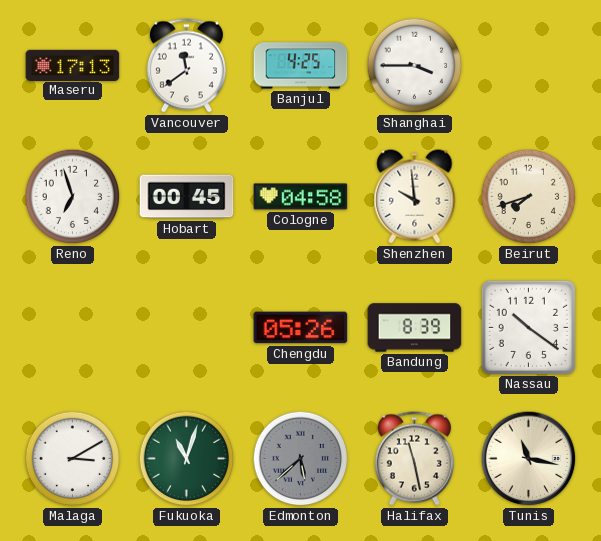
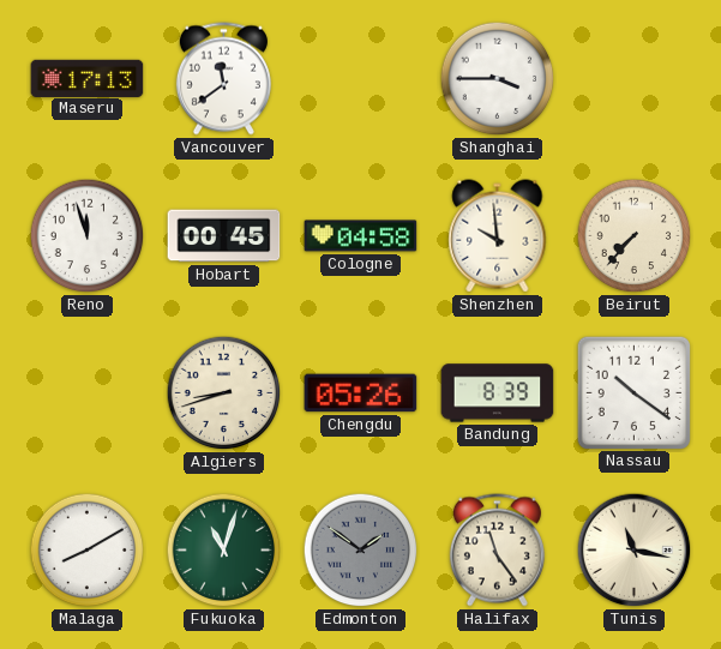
Banjul: 4:25 -> none
Reno: 6:57 -> 11:57
Beirut: 7:42 -> 7:37
Algiers: none -> 8:42
Malaga: 3:10 -> 8:10
Edmonton: 5:38 -> 1:51
Halifax: 11:28 -> 11:24
